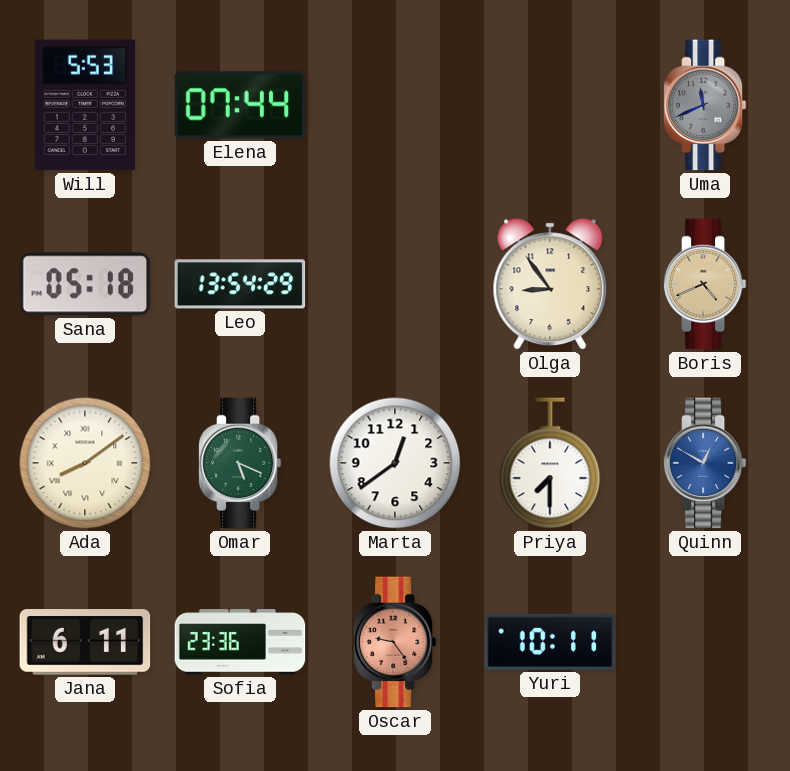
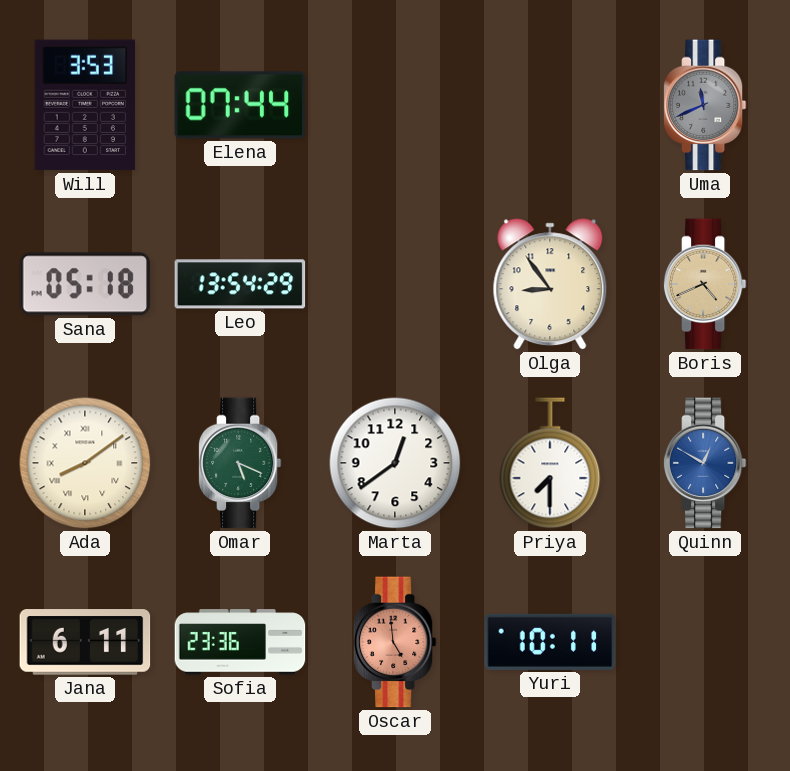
Will: 5:53 -> 3:53
Oscar: 9:24 -> 4:59
